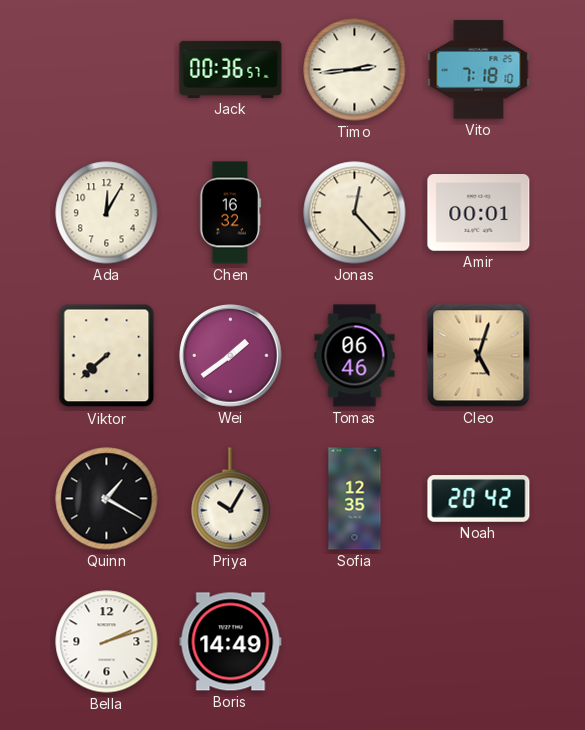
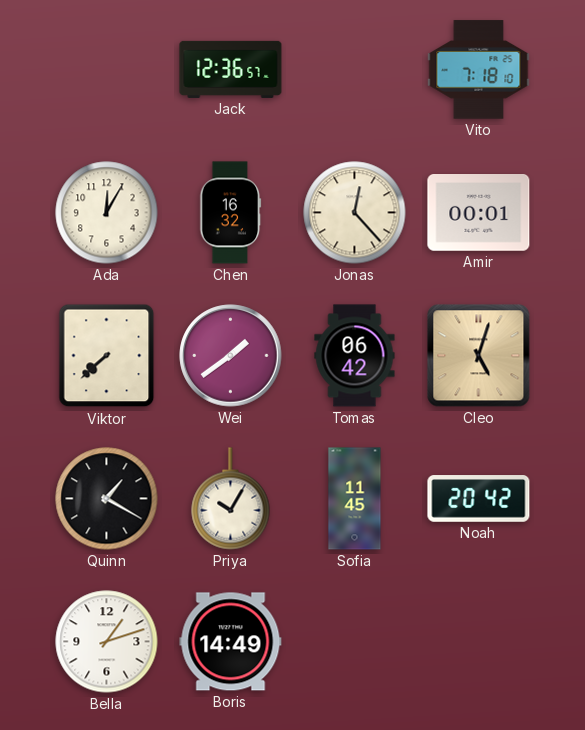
Jack: 00:36 -> 12:36
Timo: 2:44 -> none
Tomas: 06:46 -> 06:42
Sofia: 12:35 -> 11:45
Bella: 2:12 -> 1:12
